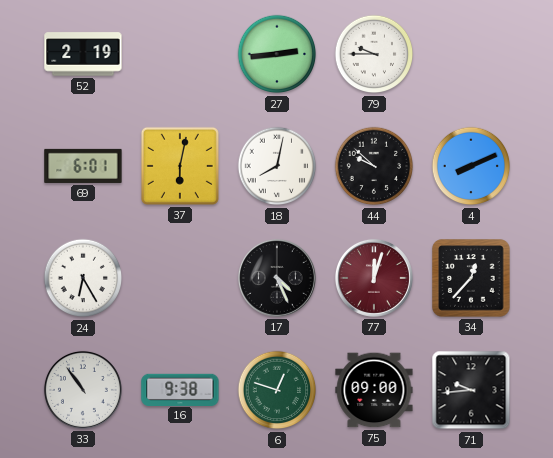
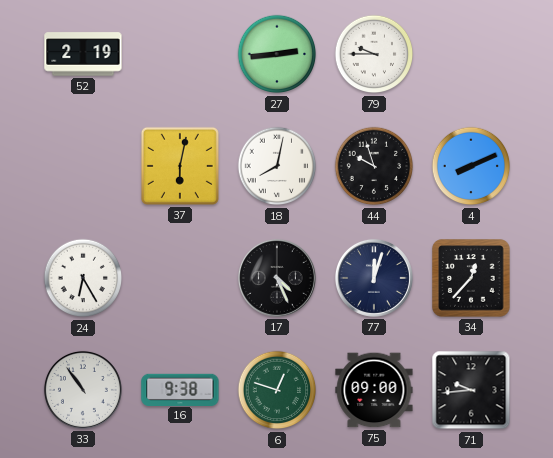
69: 6:01 -> none
44: 9:52 -> 9:57
77 dial: burgundy -> navy
